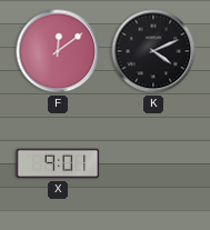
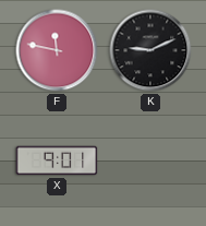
F: 12:09 -> 11:47
K: 4:11 -> 9:11
